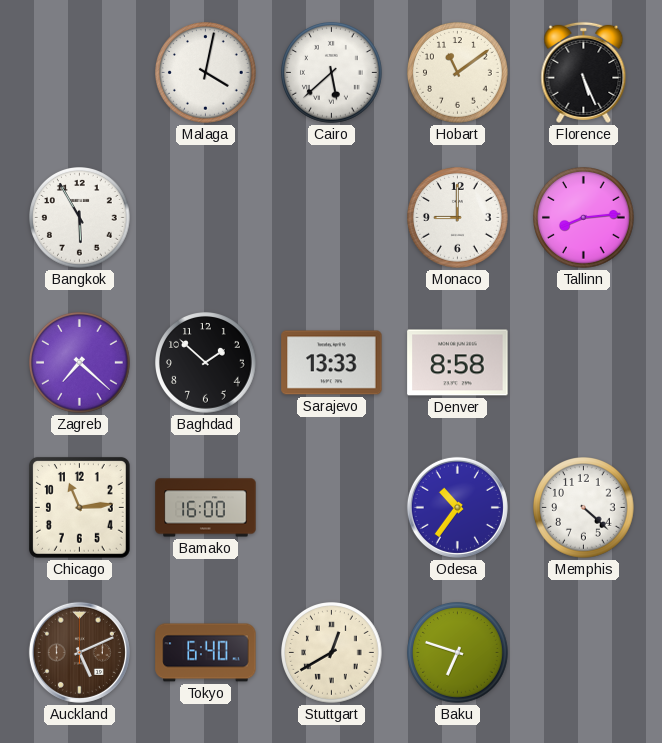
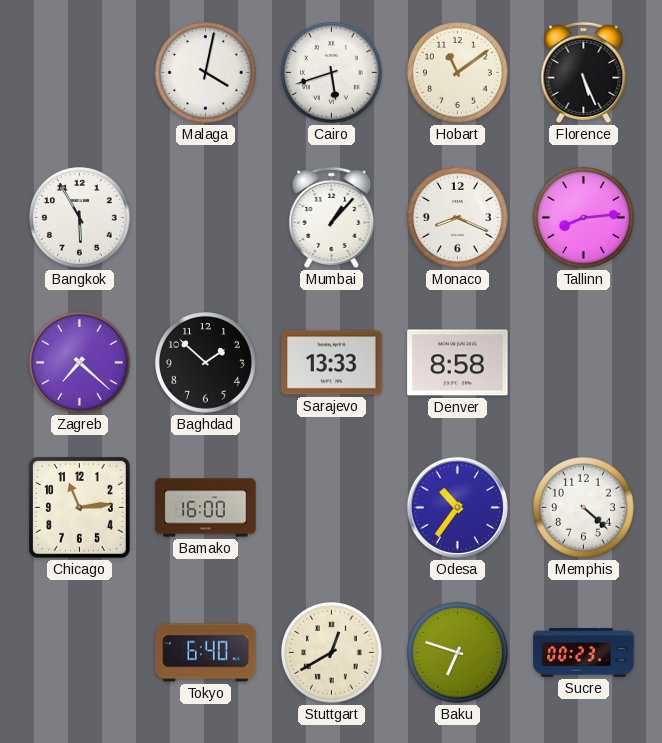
Cairo: 5:38 -> 5:42
Mumbai: none -> 1:07
Monaco: 9:00 -> 8:19
Auckland: 5:11 -> none
Sucre: none -> 00:23
